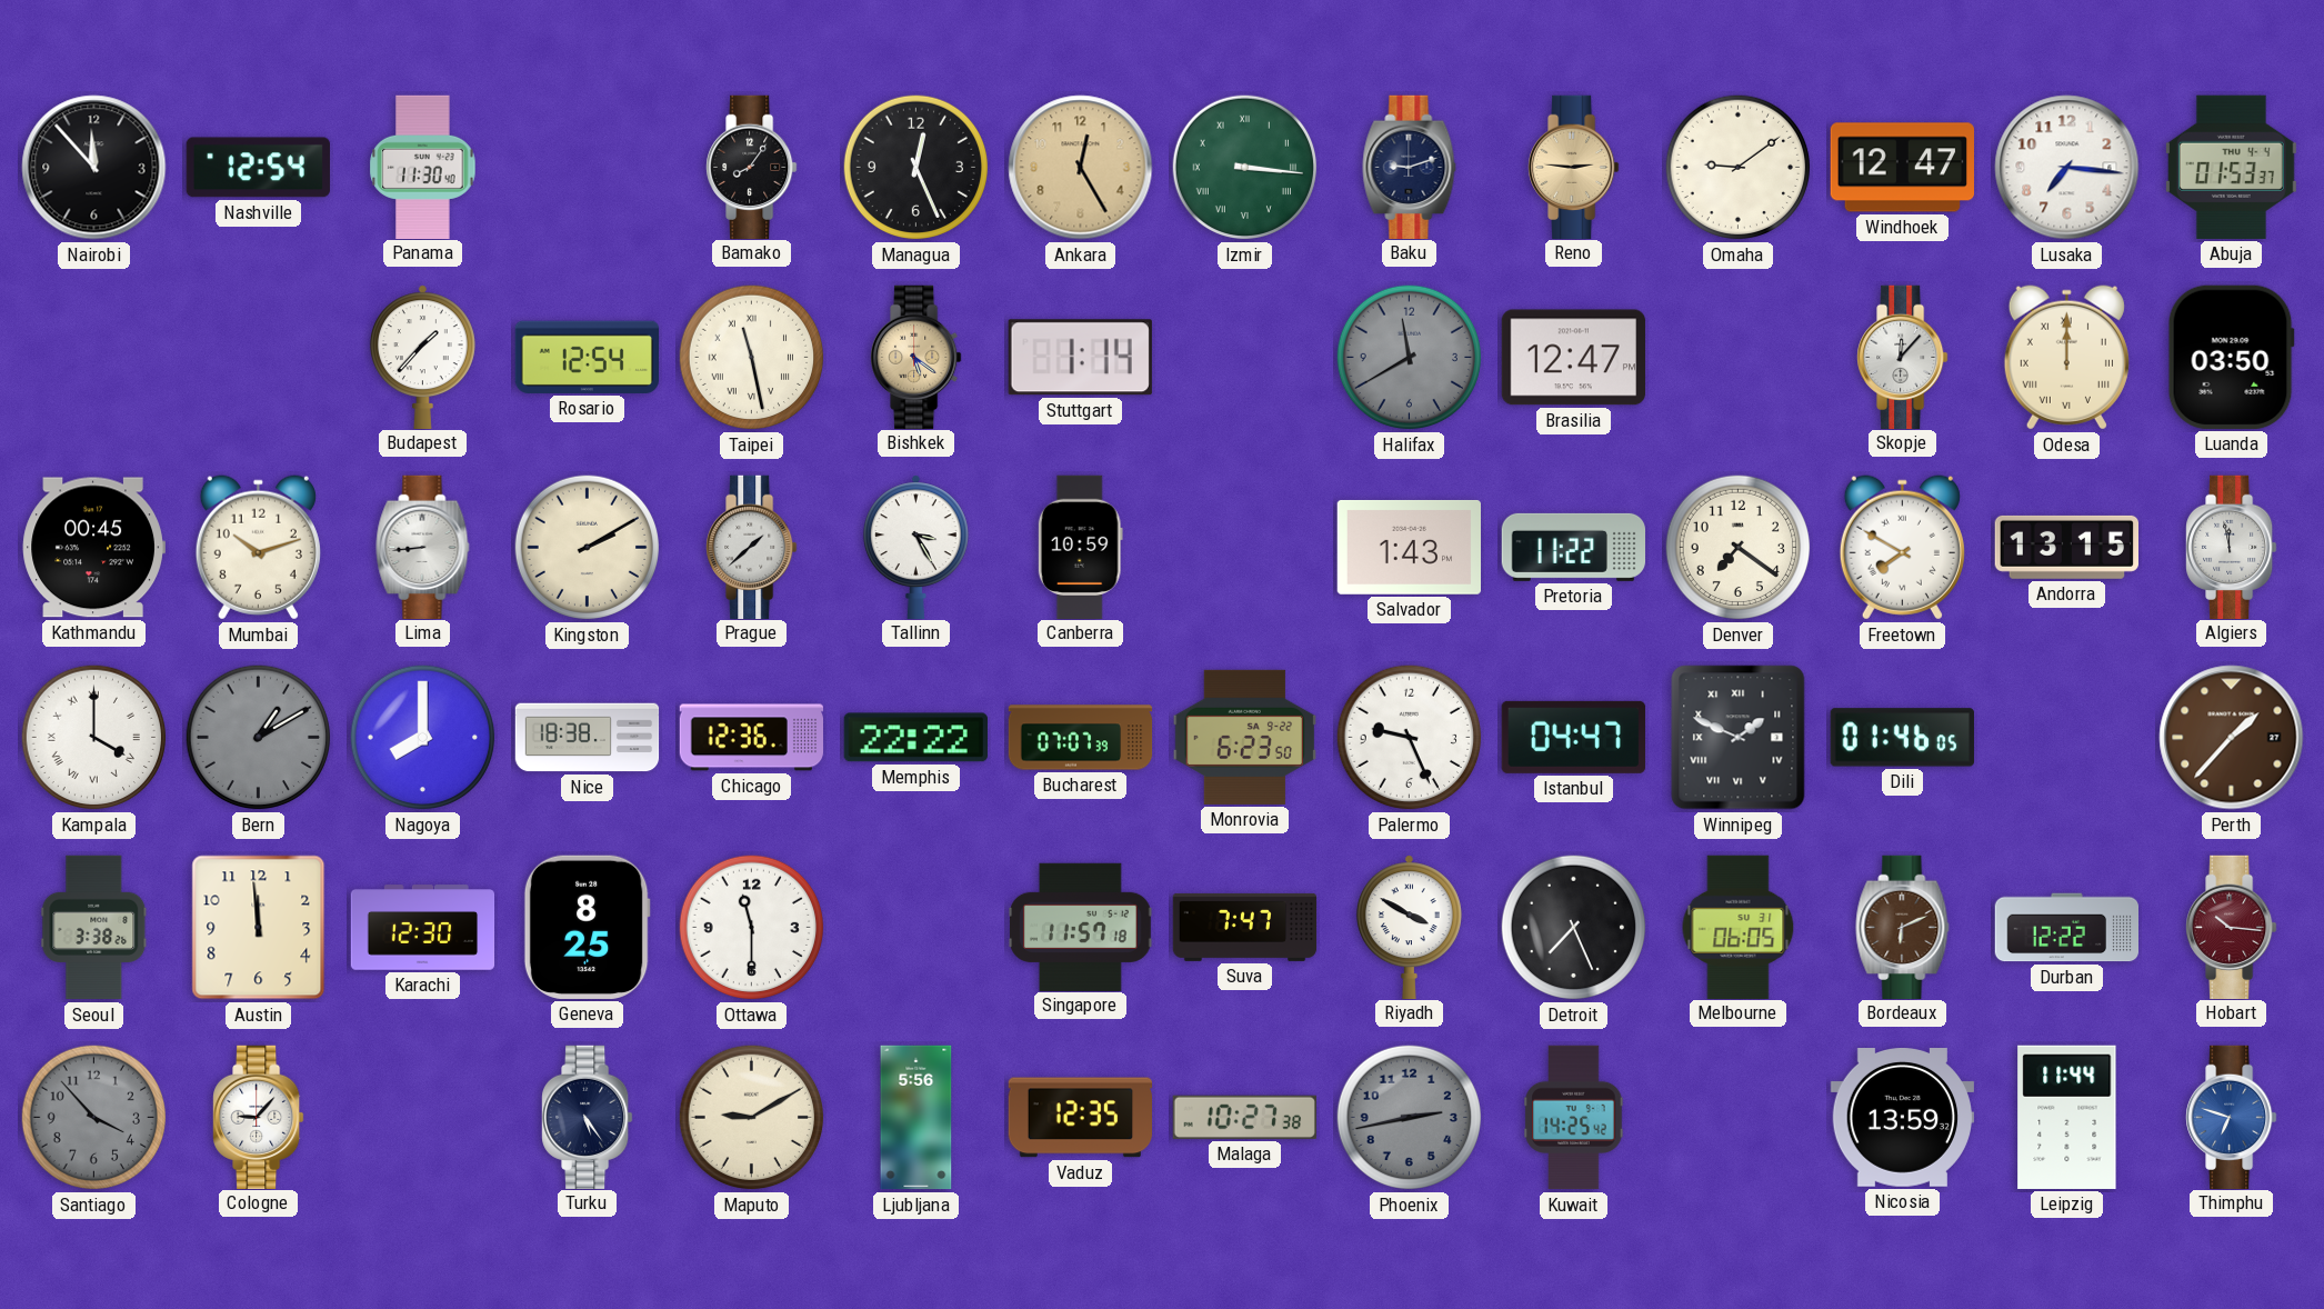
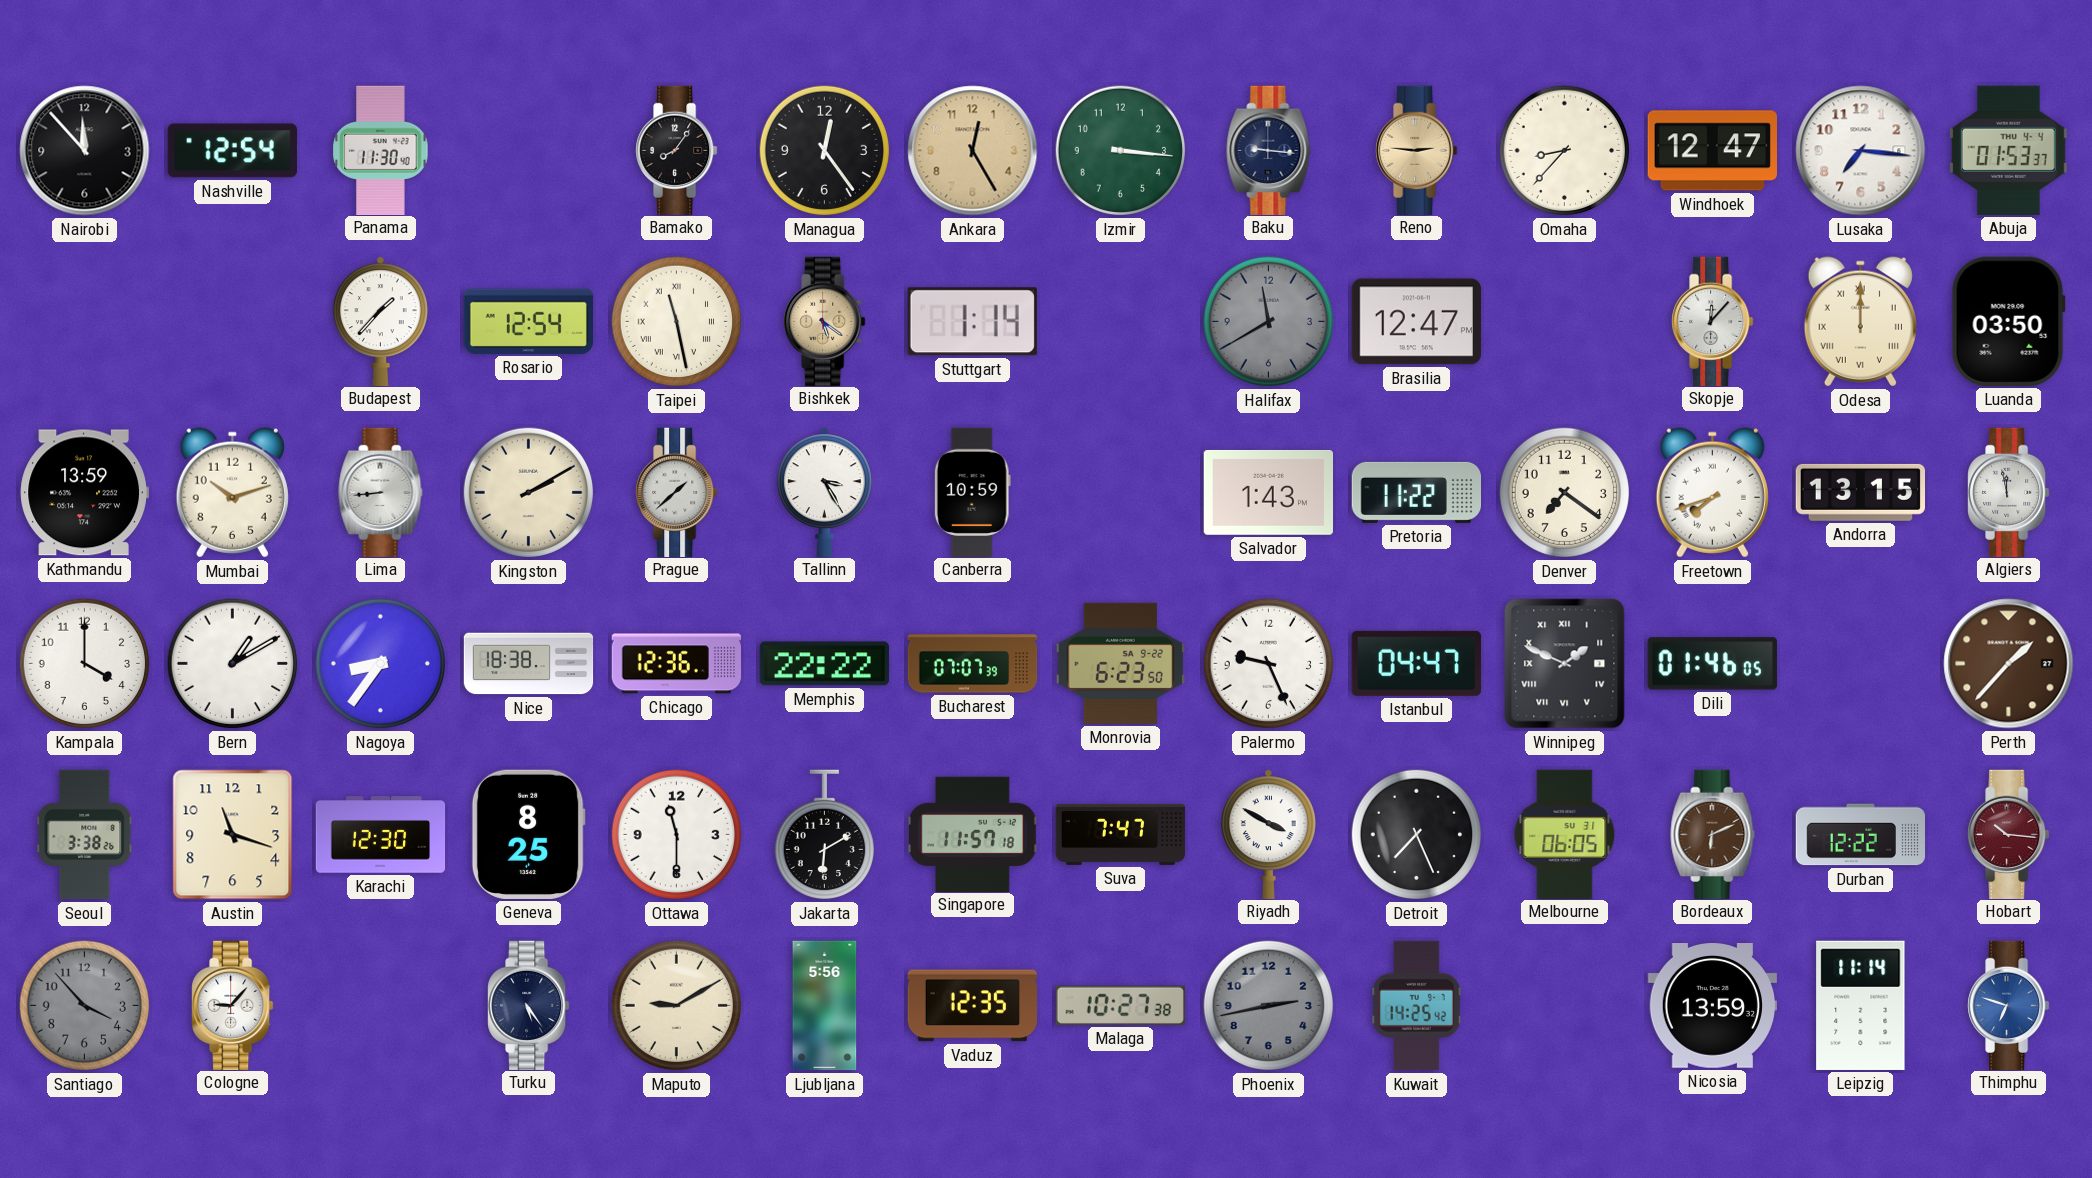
Managua: 12:26 -> 12:24
Izmir numerals: Roman -> Arabic
Baku: 9:12 -> 9:16
Omaha: 9:09 -> 8:37
Kathmandu: 00:45 -> 13:59
Freetown: 7:50 -> 7:42
Kampala numerals: Roman -> Arabic
Bern dial: grey -> white
Nagoya: 8:00 -> 8:36
Austin: 11:59 -> 11:18
Jakarta: none -> 6:10
Leipzig: 11:44 -> 11:14
